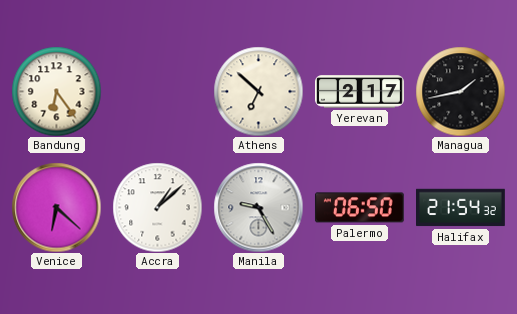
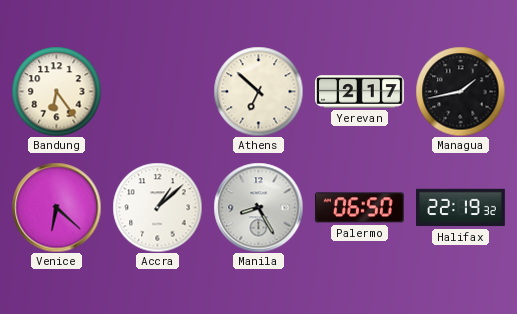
Manila: 9:25 -> 8:25
Halifax: 21:54 -> 22:19
